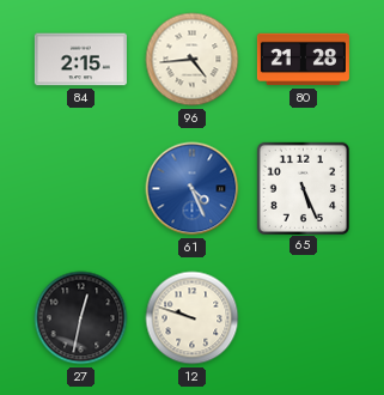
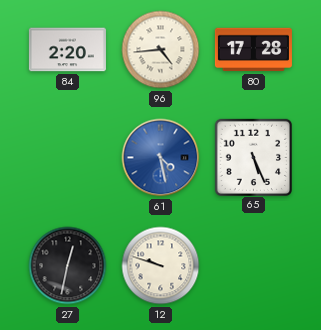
84: 2:15 -> 2:20
80: 21:28 -> 17:28
61: 4:26 -> 4:28
